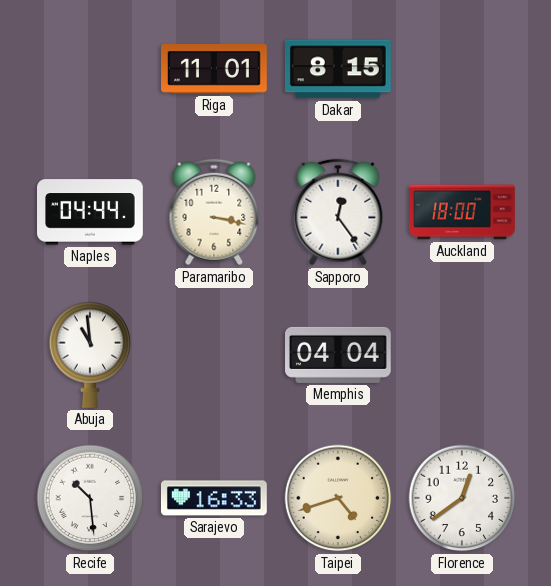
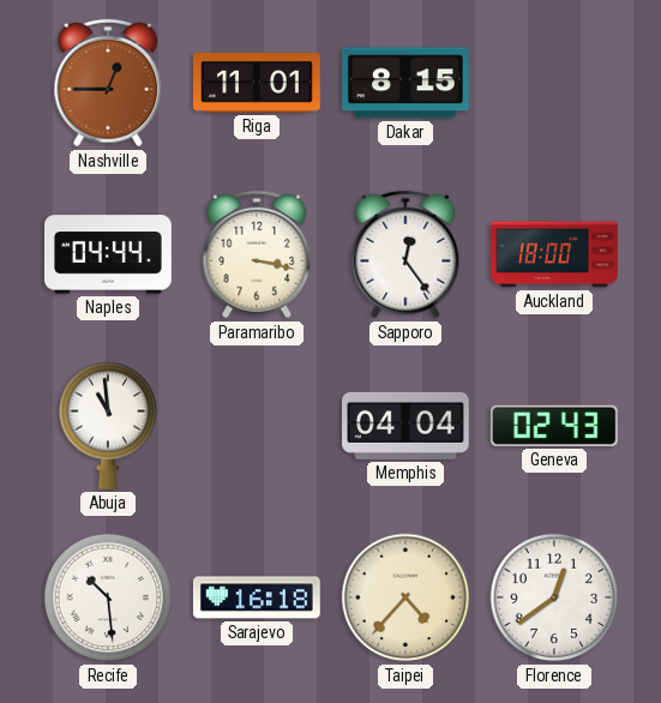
Nashville: none -> 12:45
Geneva: none -> 02:43
Sarajevo: 16:33 -> 16:18
Taipei: 4:42 -> 4:37
